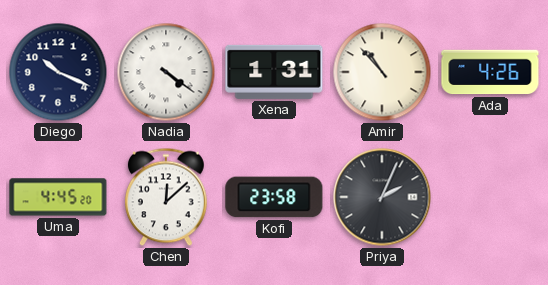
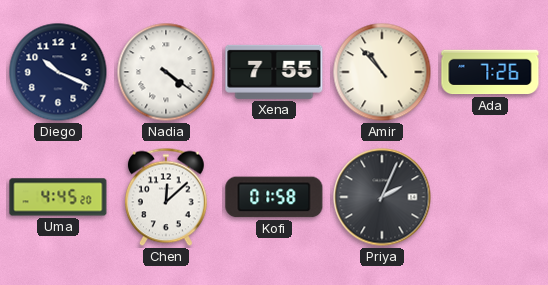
Xena: 1:31 -> 7:55
Ada: 4:26 -> 7:26
Kofi: 23:58 -> 01:58
